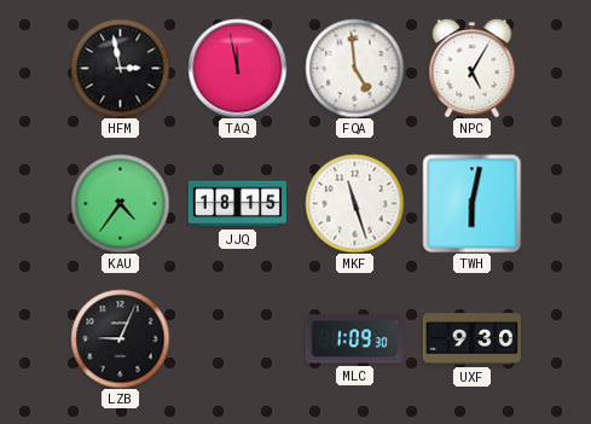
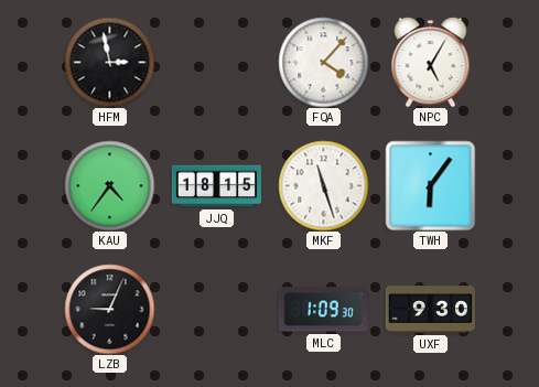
TAQ: 11:58 -> none
FQA: 4:59 -> 4:07
TWH: 6:02 -> 6:06
